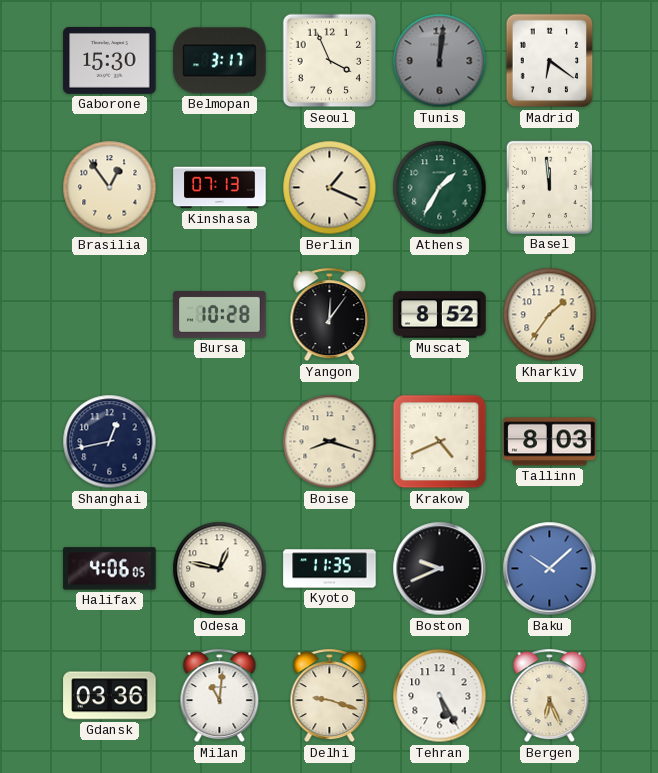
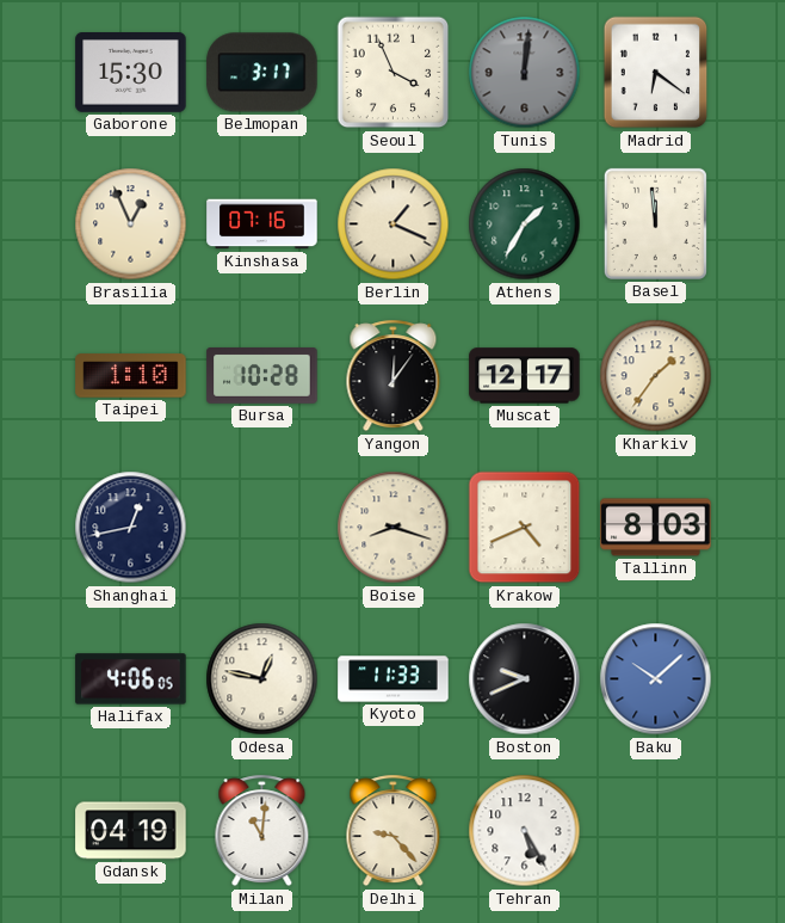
Brasilia: 12:54 -> 12:56
Kinshasa: 07:13 -> 07:16
Taipei: none -> 1:10
Muscat: 8:52 -> 12:17
Kyoto: 11:35 -> 11:33
Gdansk: 03:36 -> 04:19
Delhi: 9:18 -> 9:23
Bergen: 6:26 -> none
